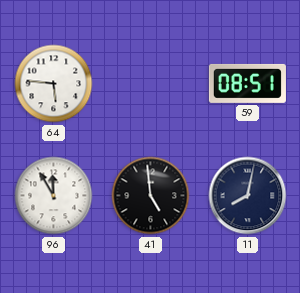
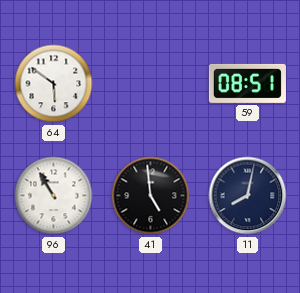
64: 5:46 -> 5:51
96: 11:55 -> 10:55
